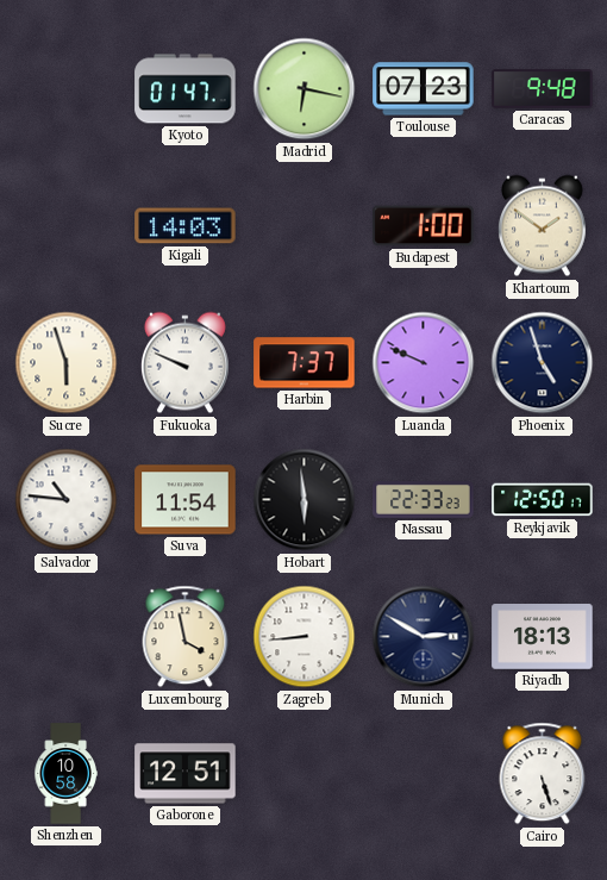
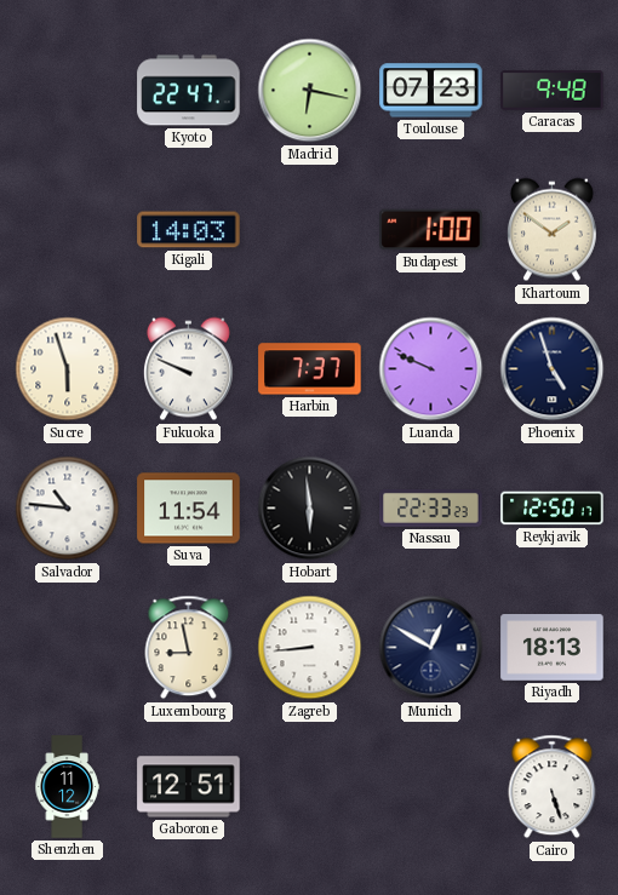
Kyoto: 01:47 -> 22:47
Luxembourg: 3:58 -> 8:58
Munich: 2:50 -> 12:50
Shenzhen: 10:58 -> 11:12
